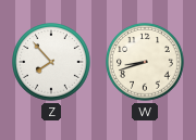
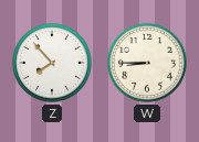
W: 8:42 -> 8:45
